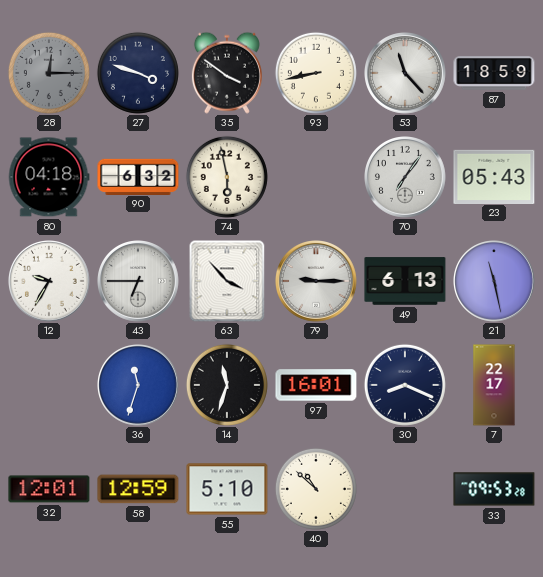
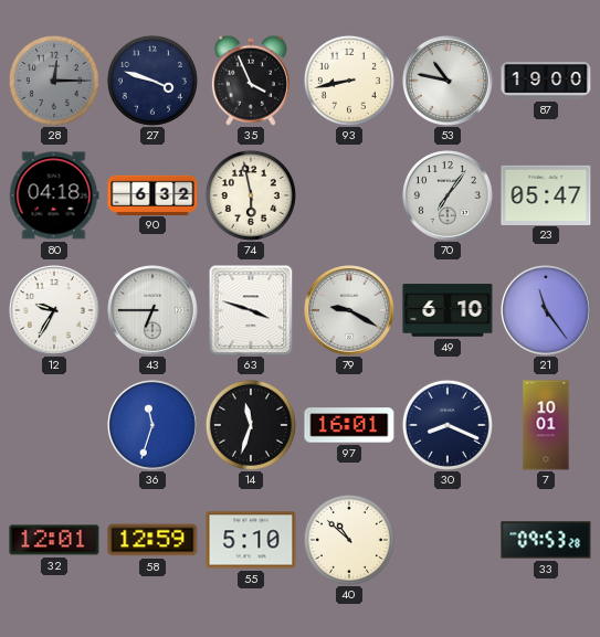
35: 3:51 -> 3:56
53: 11:23 -> 10:47
87: 18:59 -> 19:00
23: 05:43 -> 05:47
63: 3:53 -> 3:48
79: 9:15 -> 9:20
49: 6:13 -> 6:10
21: 11:28 -> 11:24
7: 22:17 -> 10:01
